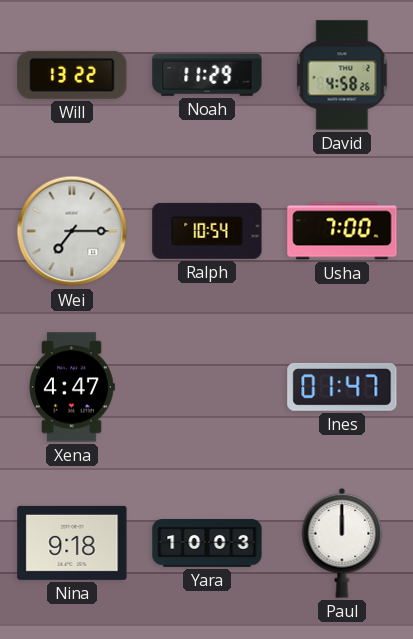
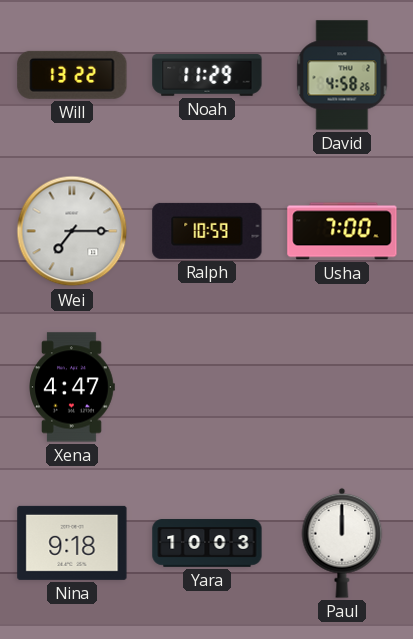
Ralph: 10:54 -> 10:59
Ines: 01:47 -> none
